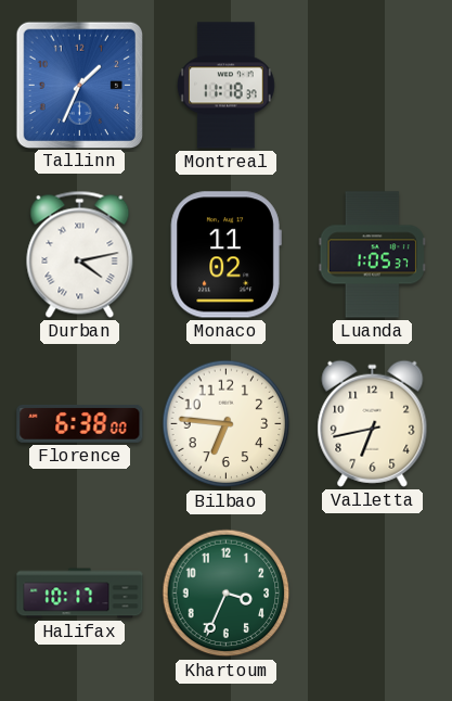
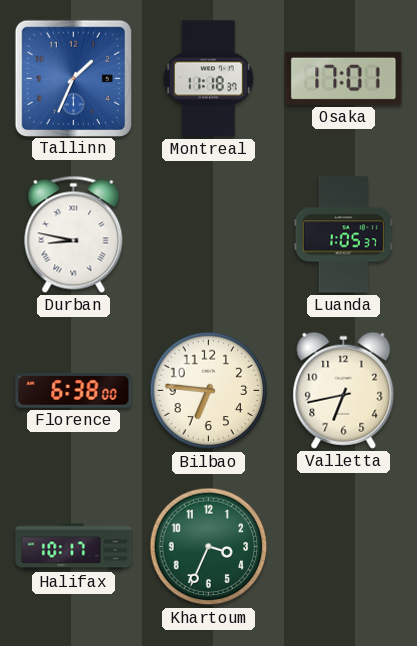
Osaka: none -> 17:01
Durban: 4:13 -> 8:47
Monaco: 11:02 -> none
